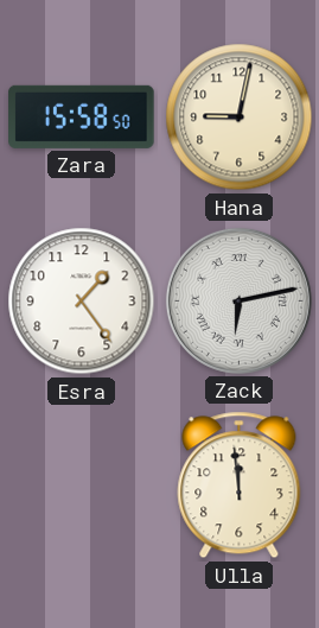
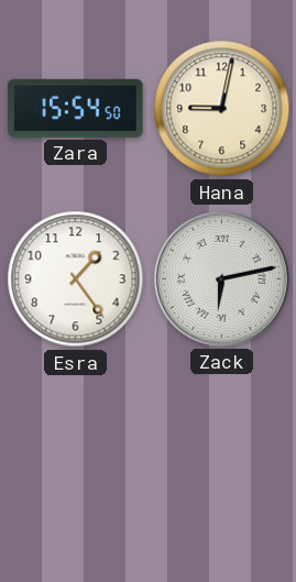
Zara: 15:58 -> 15:54
Ulla: 11:59 -> none
